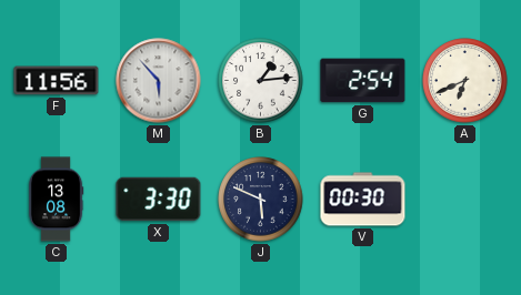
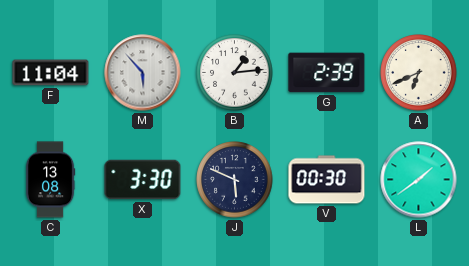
F: 11:56 -> 11:04
G: 2:54 -> 2:39
L: none -> 1:39
